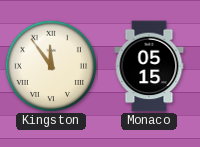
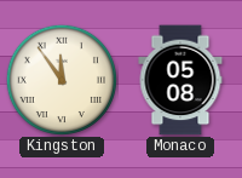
Monaco: 05:15 -> 05:08
